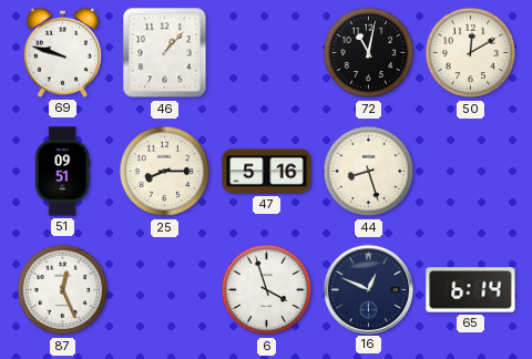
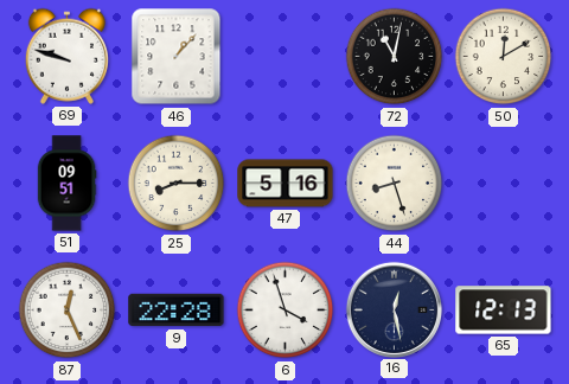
9: none -> 22:28
16: 12:49 -> 12:28
65: 6:14 -> 12:13
